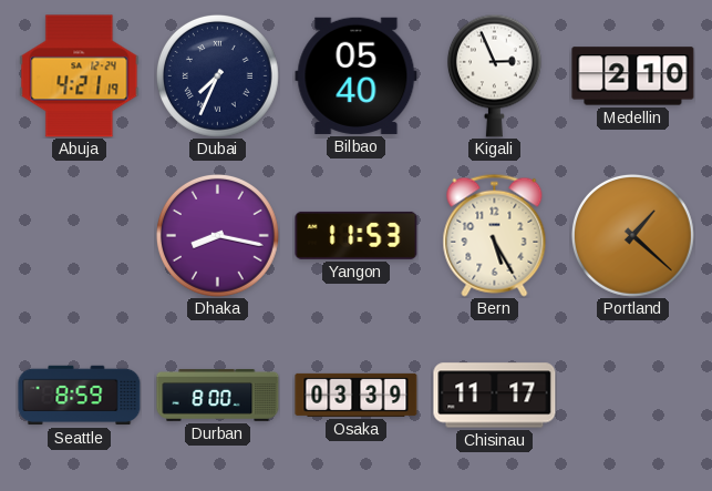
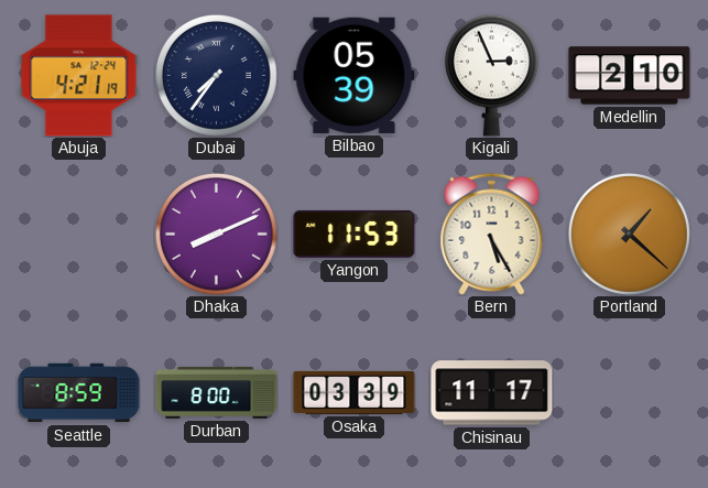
Dubai: 7:34 -> 7:36
Bilbao: 05:40 -> 05:39
Dhaka: 8:17 -> 8:11
